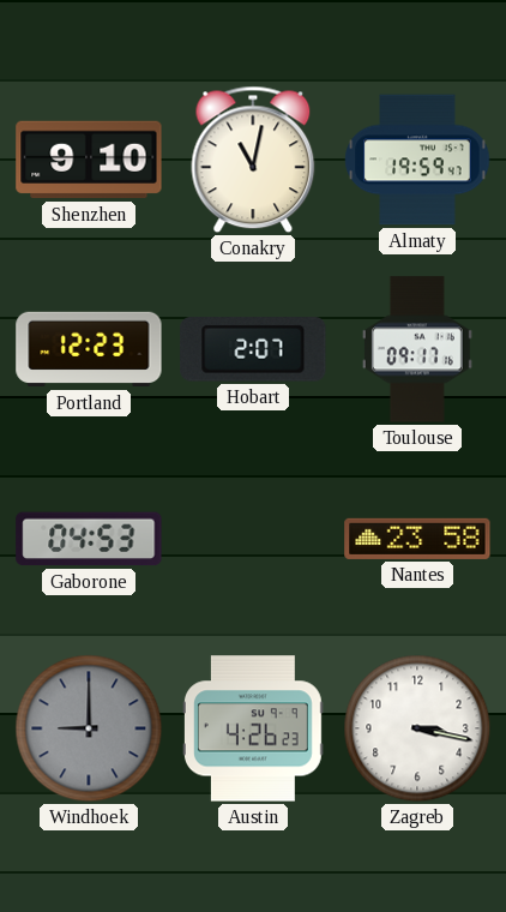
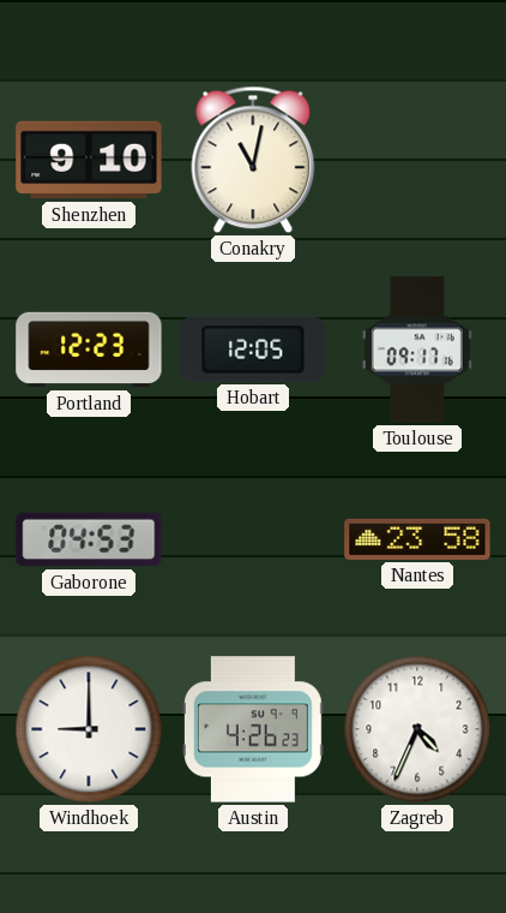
Almaty: 19:59 -> none
Hobart: 2:07 -> 12:05
Windhoek dial: grey -> white
Zagreb: 3:17 -> 4:34
